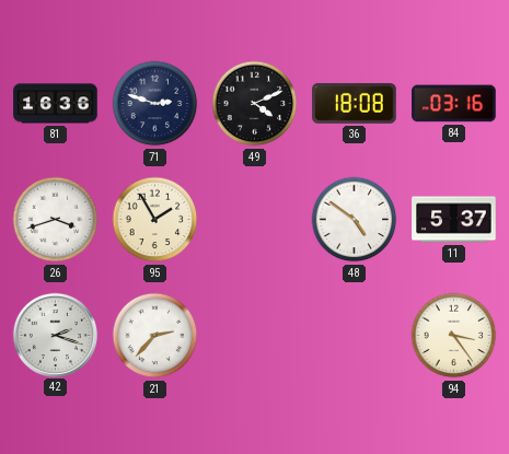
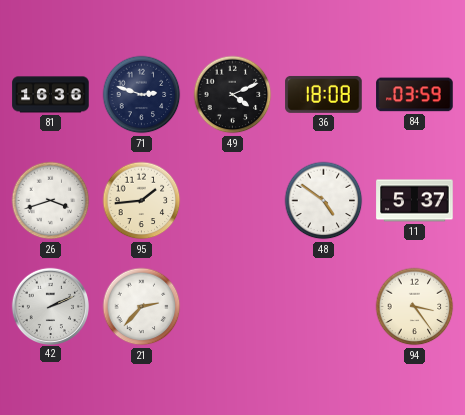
84: 03:16 -> 03:59
95: 1:55 -> 1:44
42: 2:18 -> 2:11
